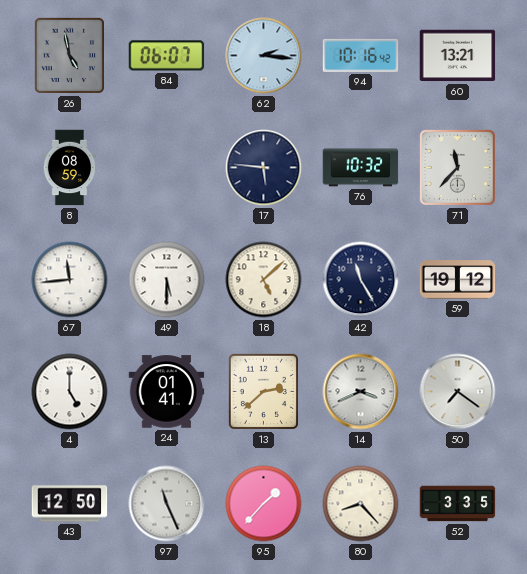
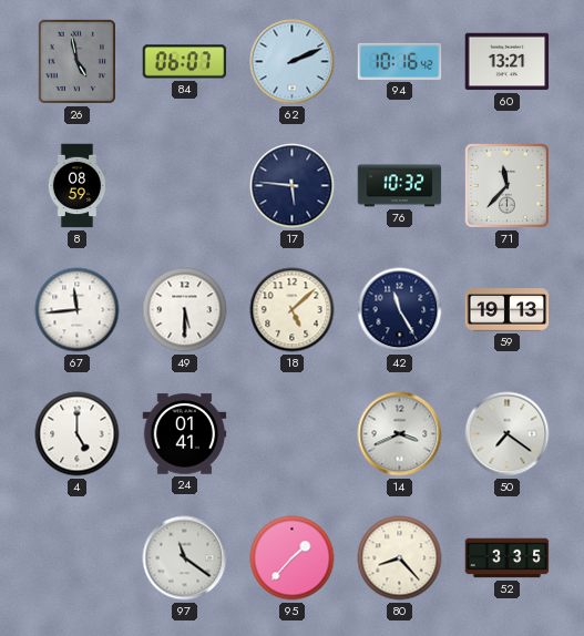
62: 2:16 -> 2:11
59: 19:12 -> 19:13
13: 2:38 -> none
43: 12:50 -> none
97: 11:26 -> 11:21
